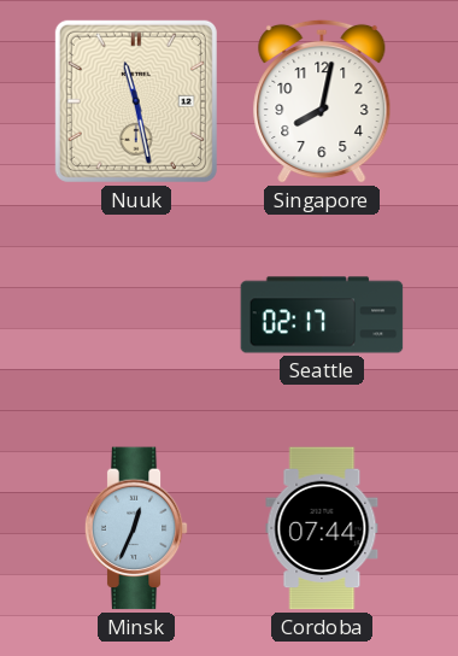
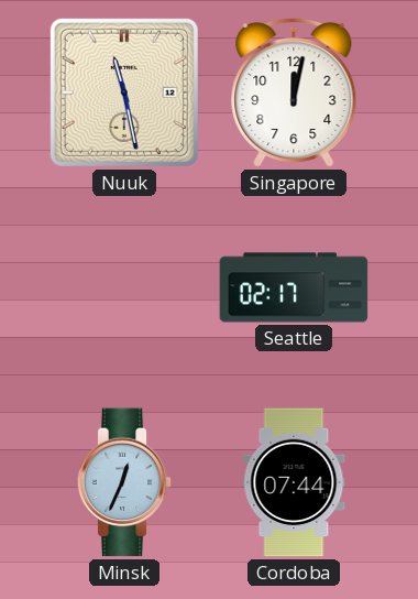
Singapore: 8:02 -> 12:02
